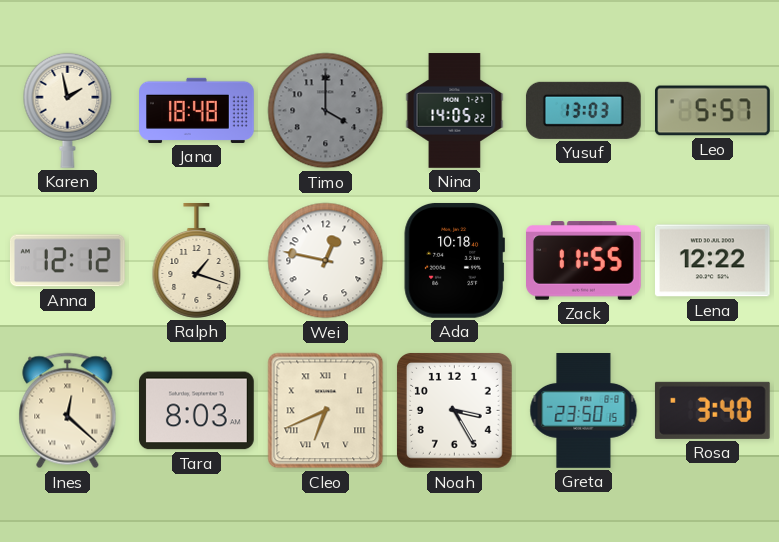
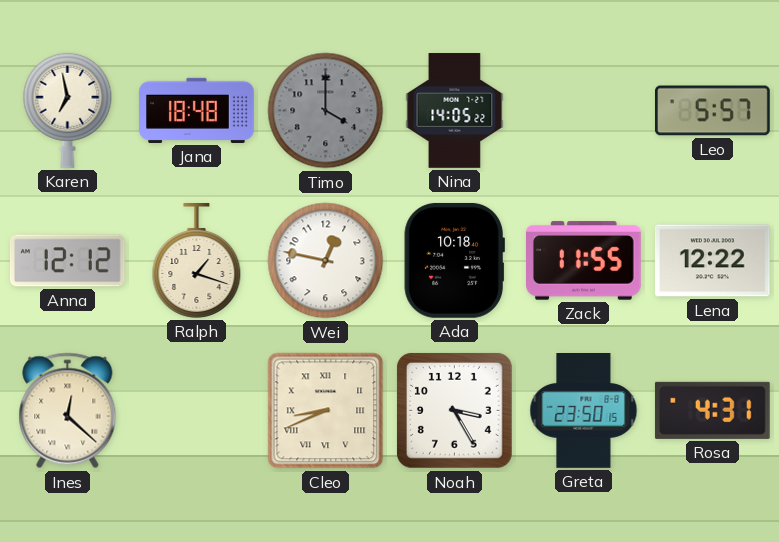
Karen: 1:58 -> 6:58
Yusuf: 13:03 -> none
Tara: 8:03 -> none
Cleo: 6:41 -> 8:41
Rosa: 3:40 -> 4:31
